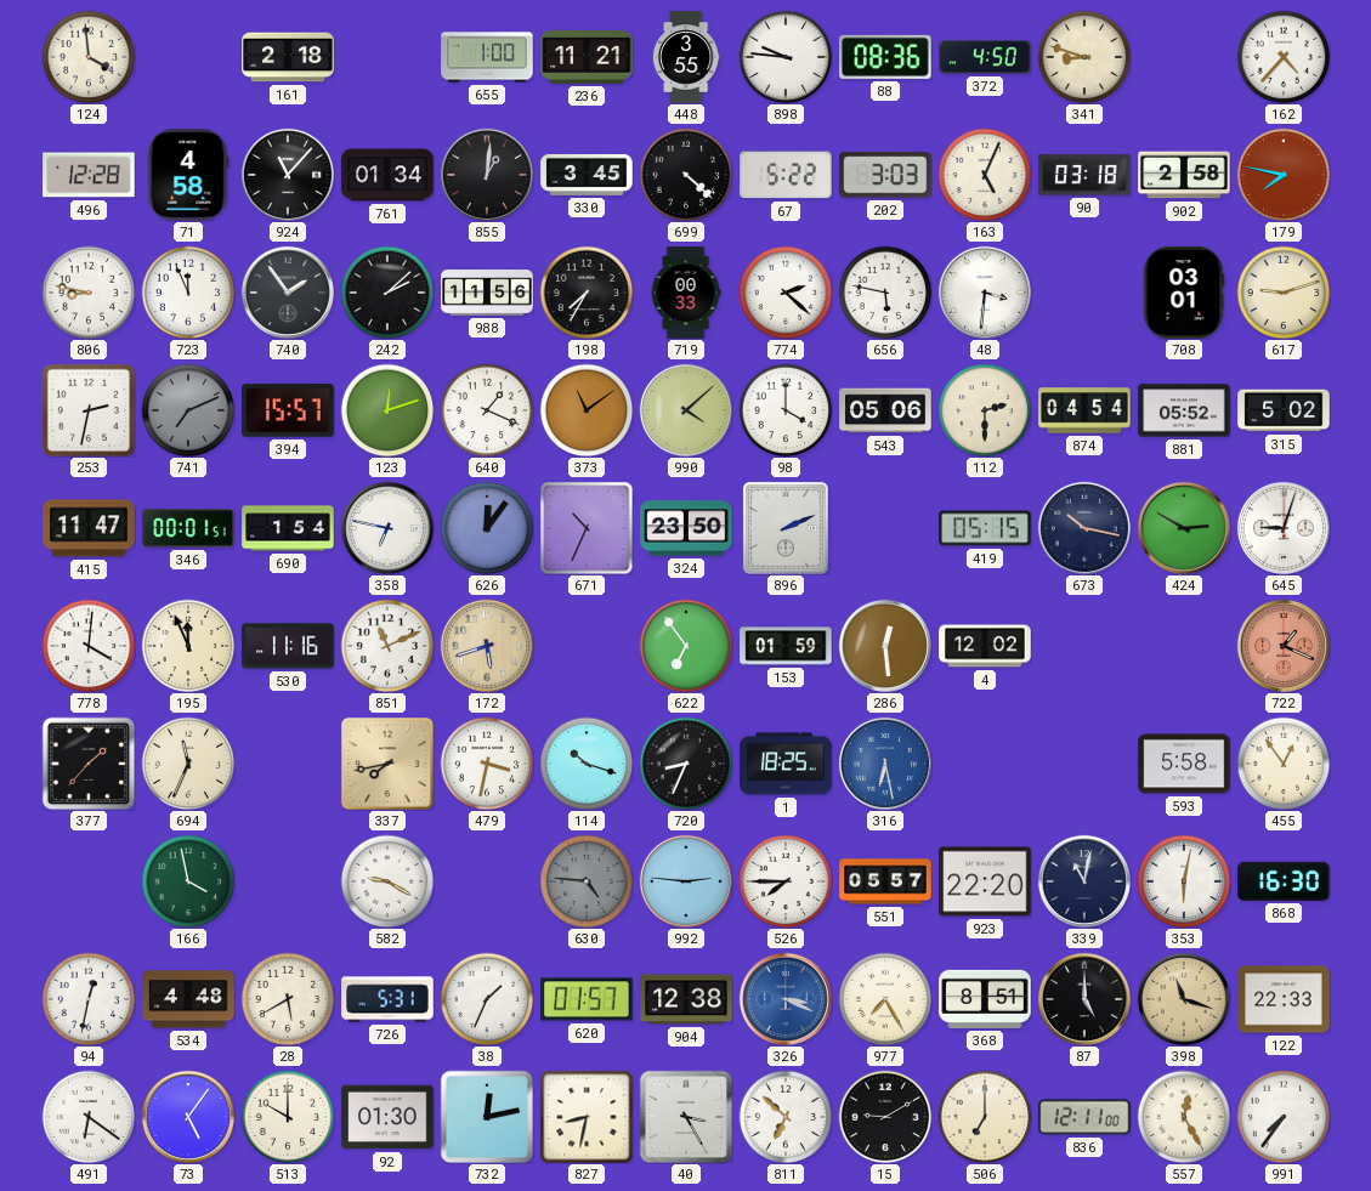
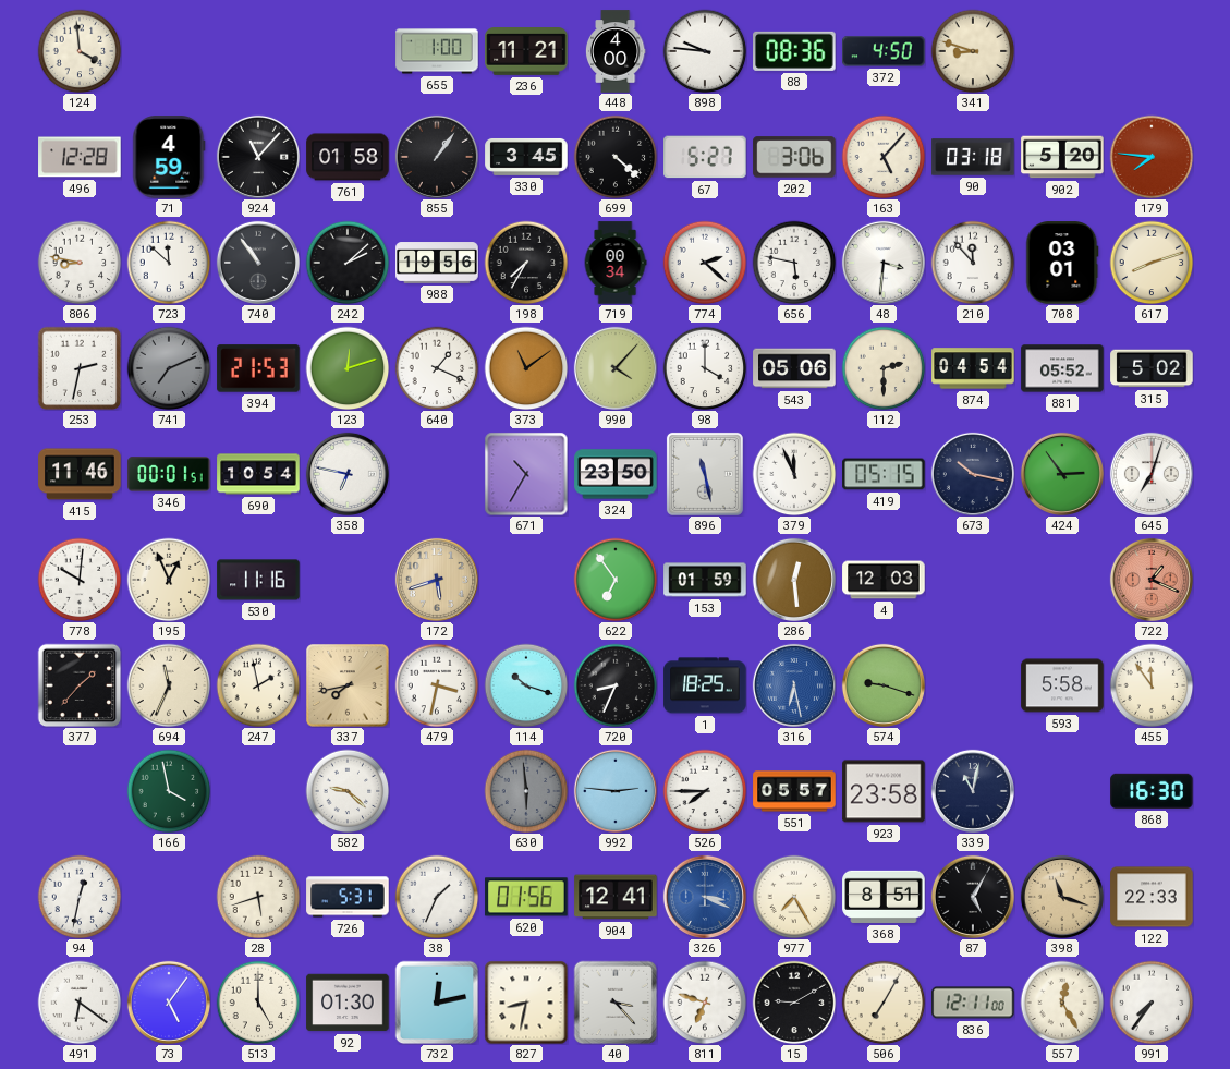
161: 2:18 -> none
448: 3:55 -> 4:00
162: 4:37 -> none
71: 4:58 -> 4:59
761: 01:34 -> 01:58
855: 1:01 -> 1:06
67: 5:22 -> 5:27
202: 3:03 -> 3:06
163: 5:04 -> 5:07
902: 2:58 -> 5:20
179: 7:47 -> 7:46
723: 11:56 -> 11:52
740: 1:54 -> 10:54
988: 11:56 -> 19:56
719: 00:33 -> 00:34
210: none -> 11:53
617: 9:12 -> 8:12
394: 15:57 -> 21:53
990: 4:08 -> 4:07
415: 11:47 -> 11:46
690: 1:54 -> 10:54
626: 12:06 -> none
671: 10:34 -> 10:35
896: 2:11 -> 11:28
379: none -> 11:56
424: 2:50 -> 2:54
645: 9:03 -> 7:03
778: 4:01 -> 10:01
195: 11:56 -> 12:56
851: 11:11 -> none
4: 12:02 -> 12:03
247: none -> 1:58
574: none -> 9:18
455: 12:54 -> 11:54
582: 9:20 -> 9:22
630: 4:46 -> 5:59
923: 22:20 -> 23:58
353: 6:02 -> none
534: 4:48 -> none
28: 5:40 -> 5:42
620: 01:57 -> 01:56
904: 12:38 -> 12:41
87: 5:00 -> 5:05
513: 10:00 -> 5:00
40: 3:25 -> 3:23
811: 6:52 -> 6:48
506: 7:00 -> 7:05
